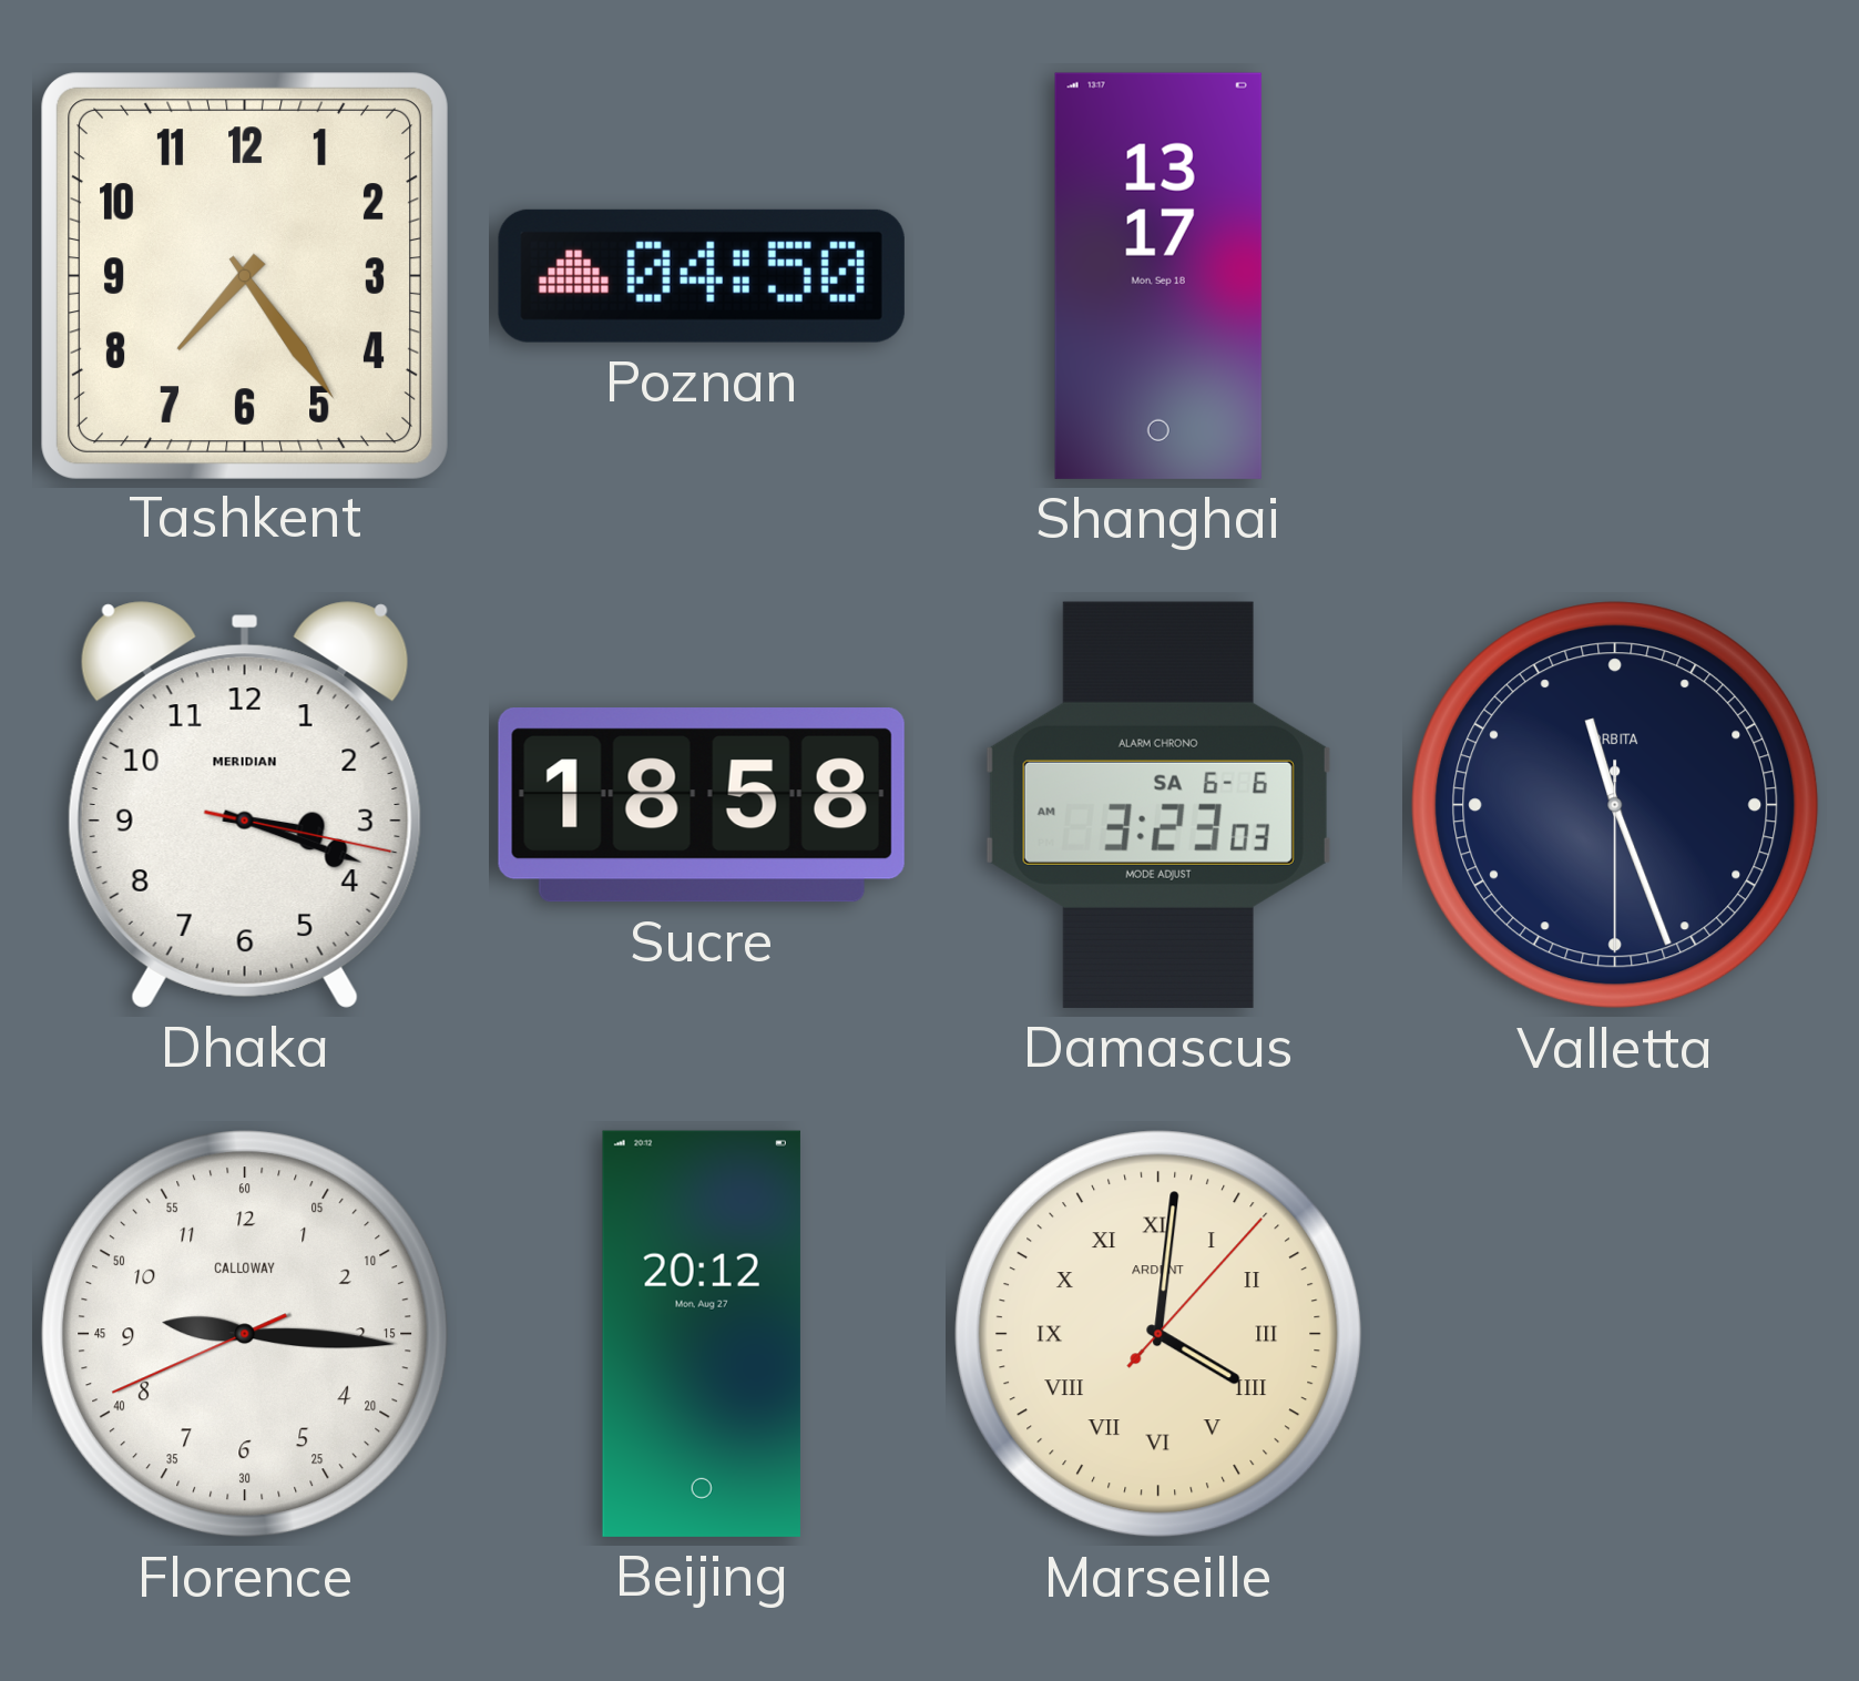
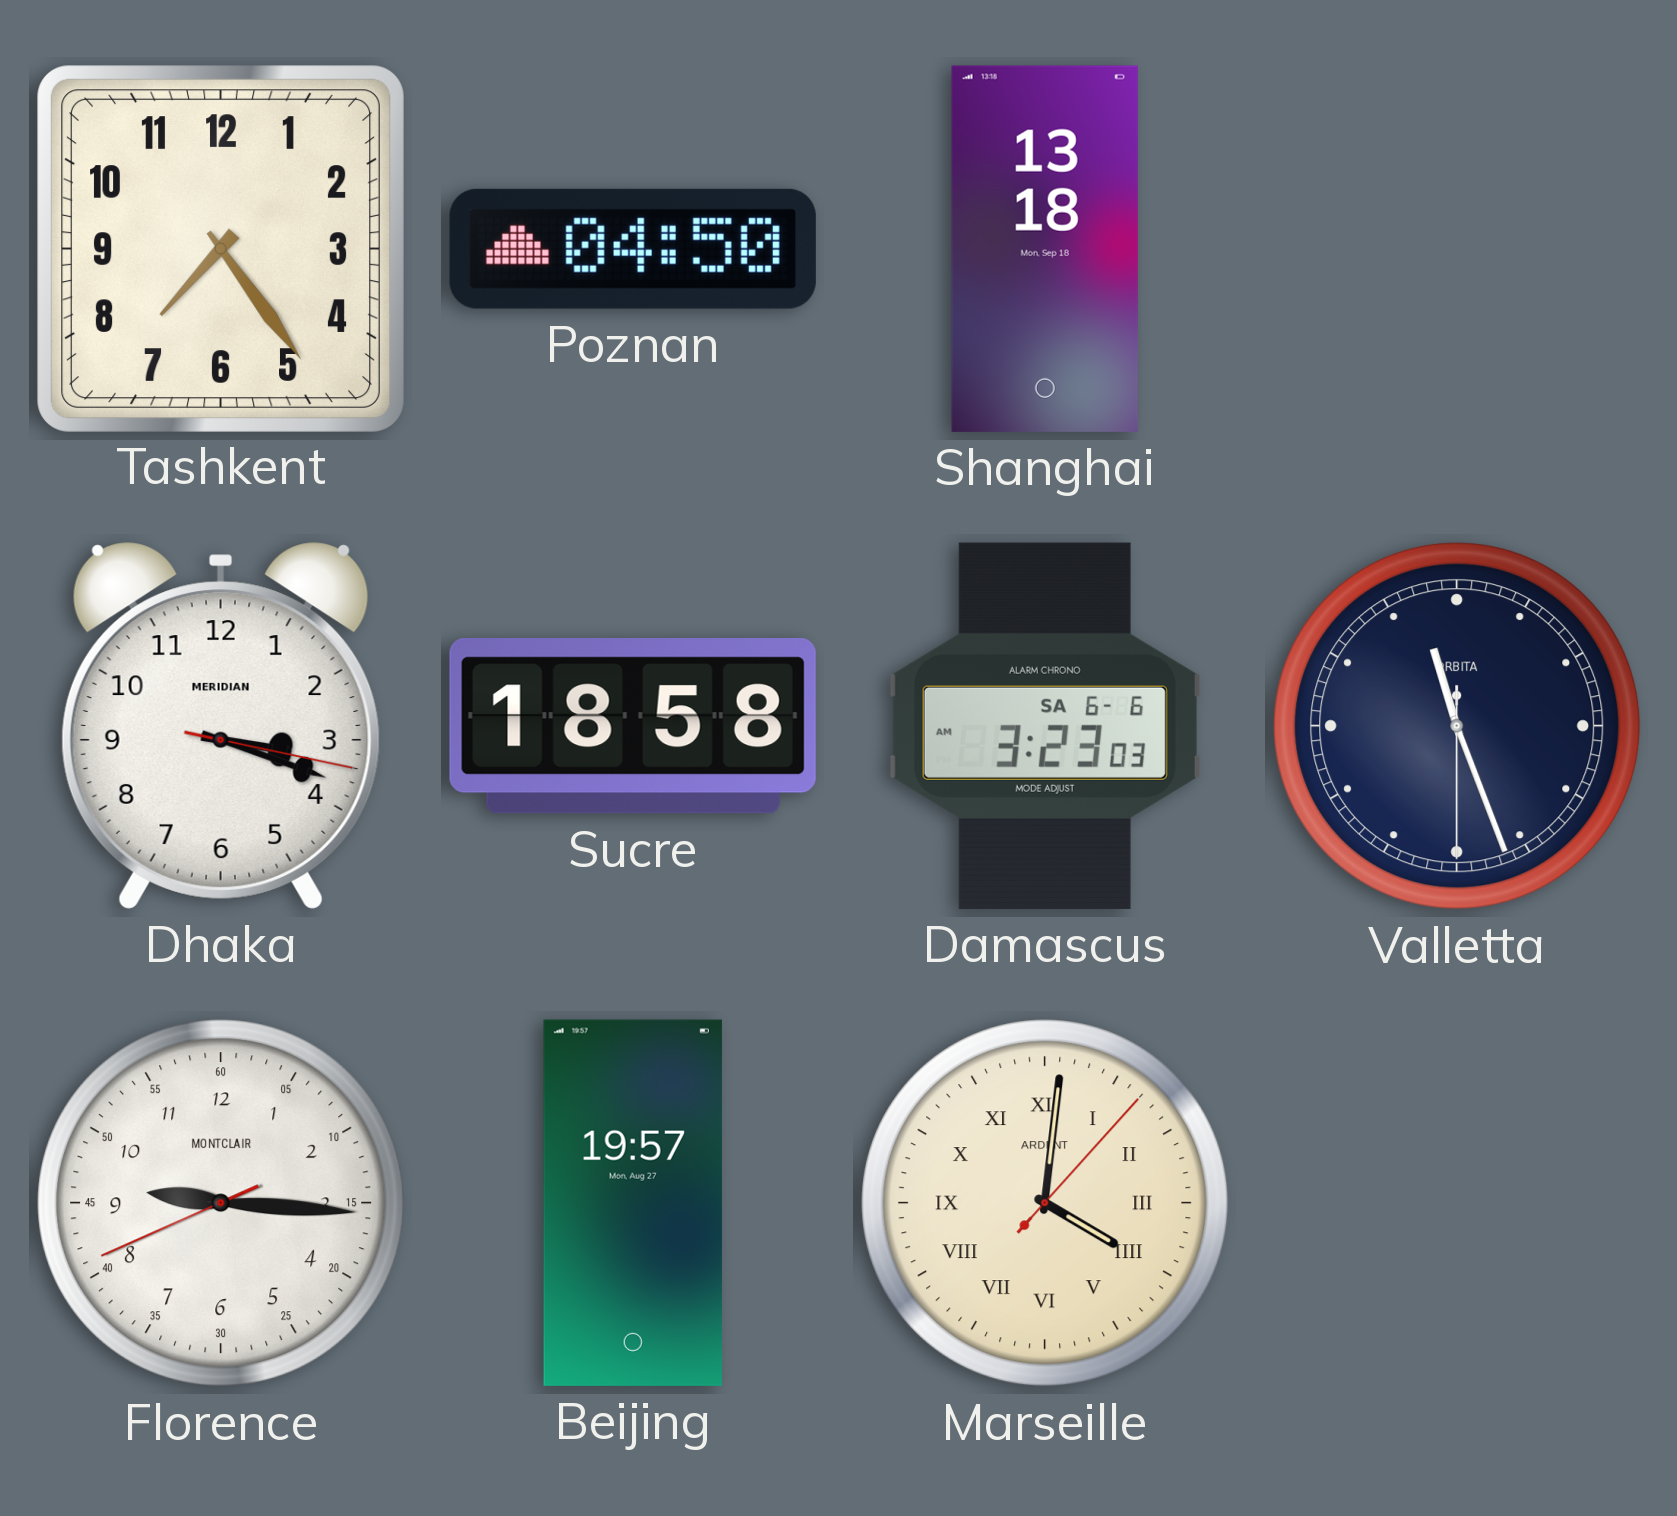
Shanghai: 13:17 -> 13:18
Florence brand: CALLOWAY -> MONTCLAIR
Beijing: 20:12 -> 19:57
